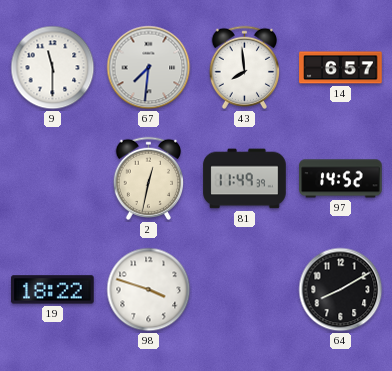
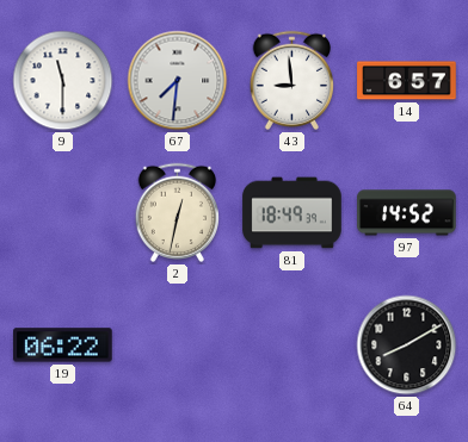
43: 7:59 -> 8:59
81: 11:49 -> 18:49
19: 18:22 -> 06:22
98: 3:48 -> none
